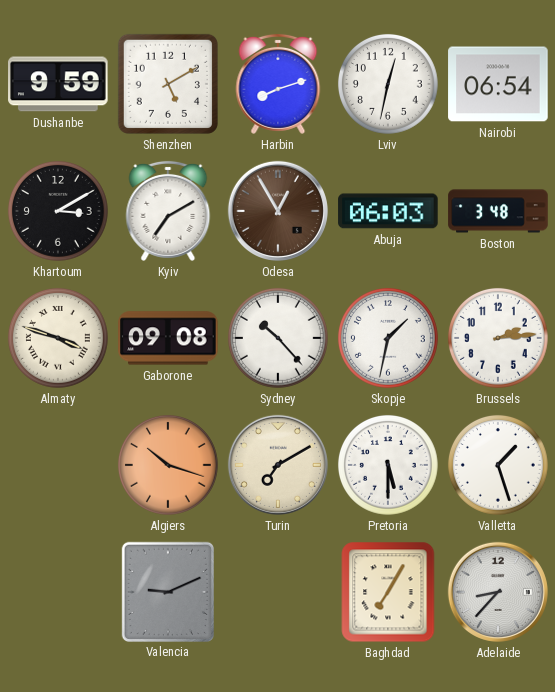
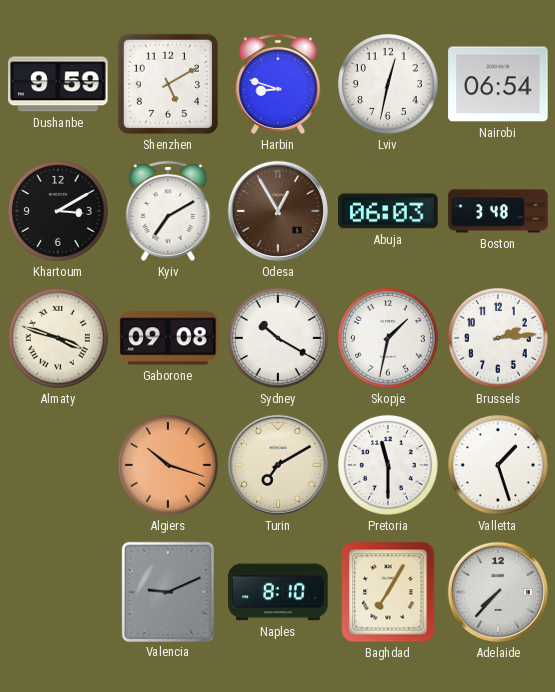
Harbin: 8:12 -> 8:48
Sydney: 10:23 -> 10:20
Pretoria: 5:30 -> 11:30
Naples: none -> 8:10
Adelaide: 8:37 -> 7:37
